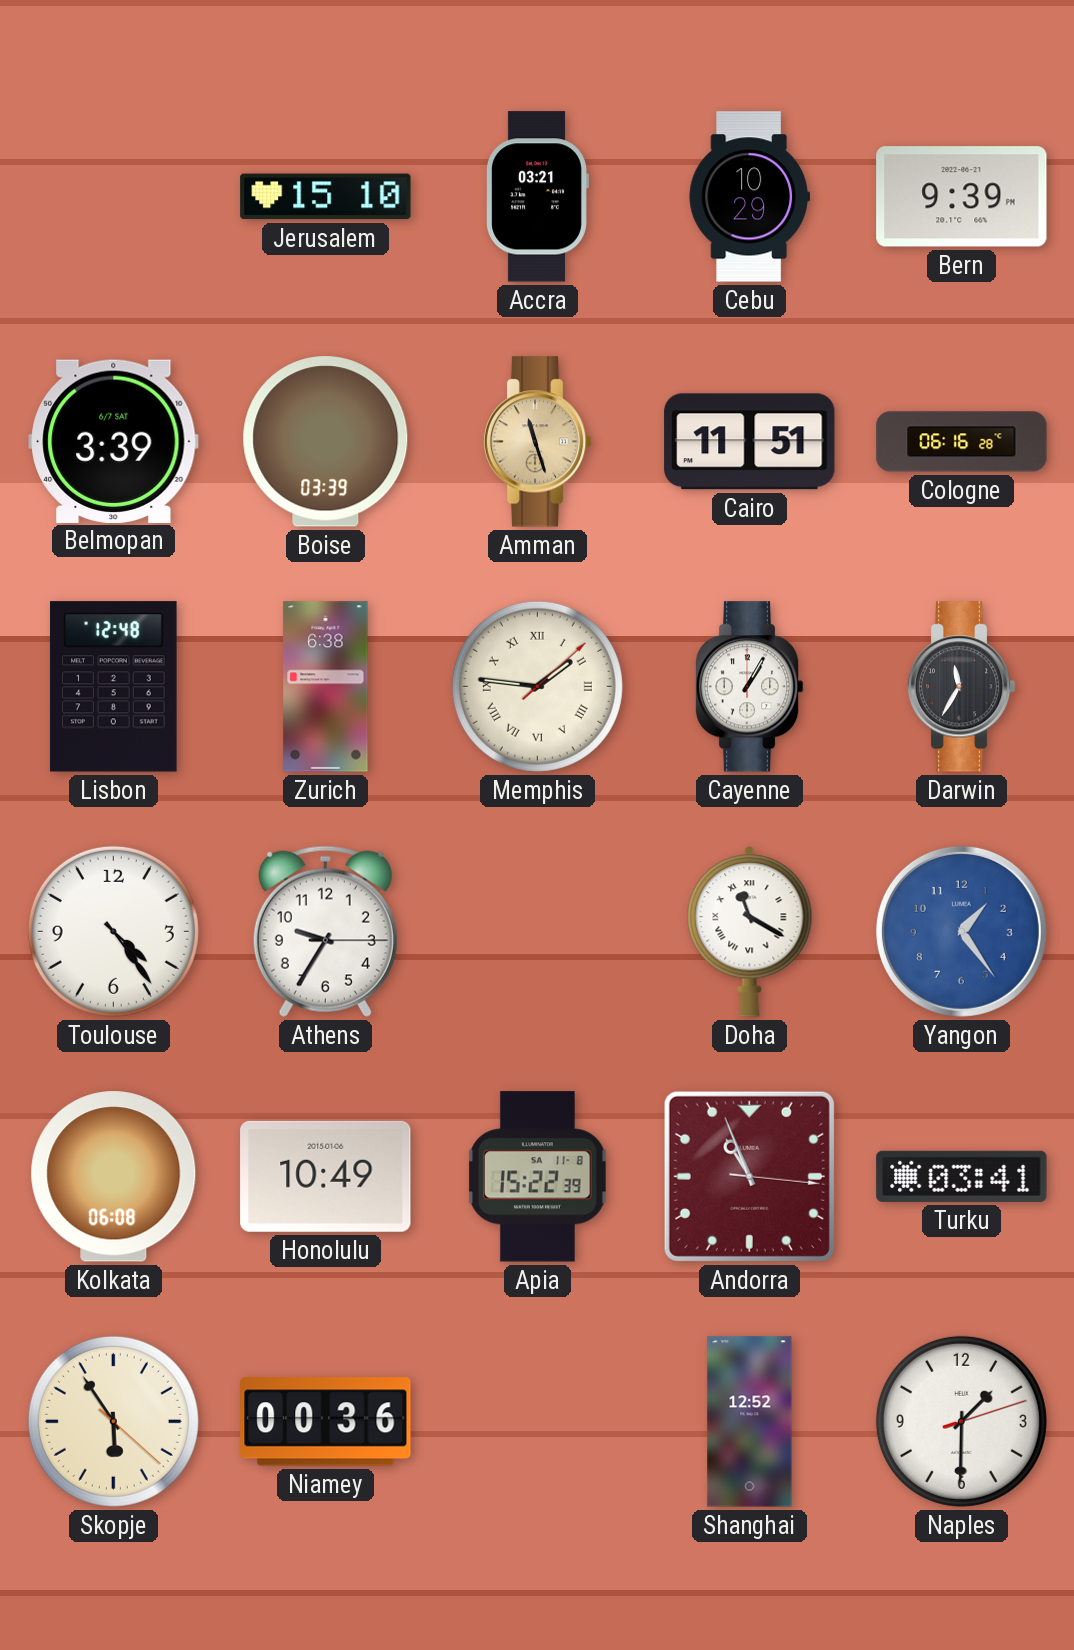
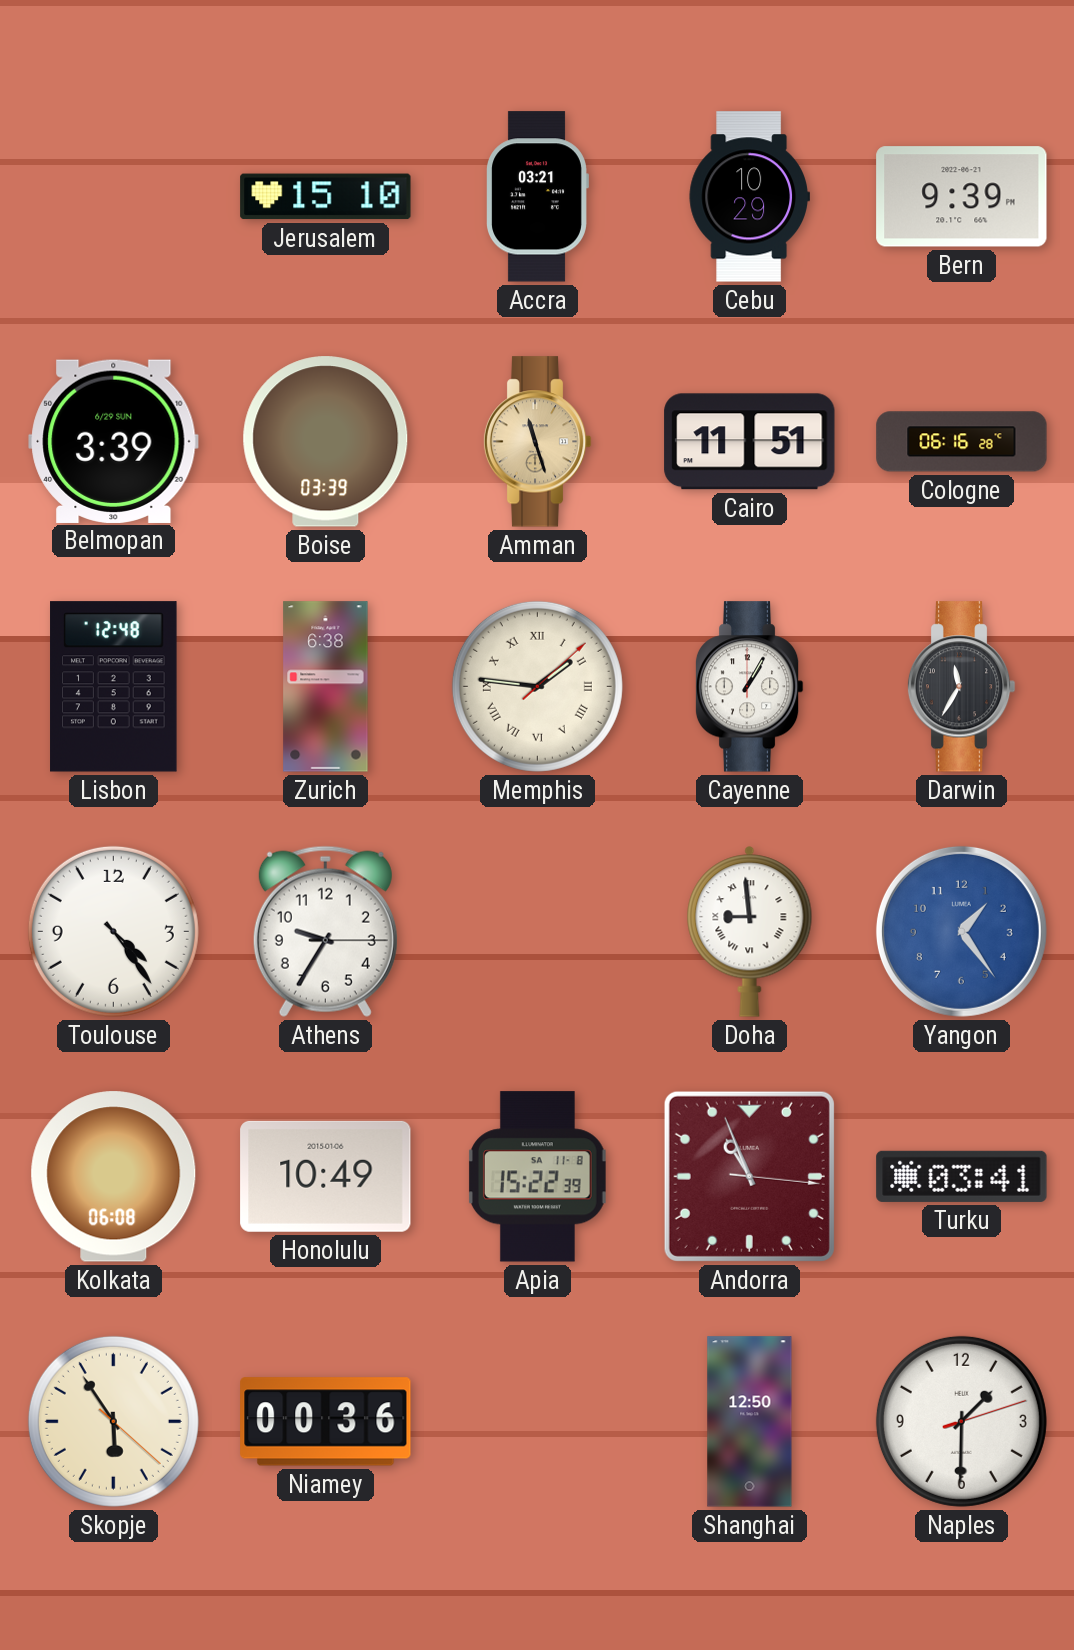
Belmopan date: 6/7 SAT -> 6/29 SUN
Doha: 11:20 -> 8:59
Shanghai: 12:52 -> 12:50
